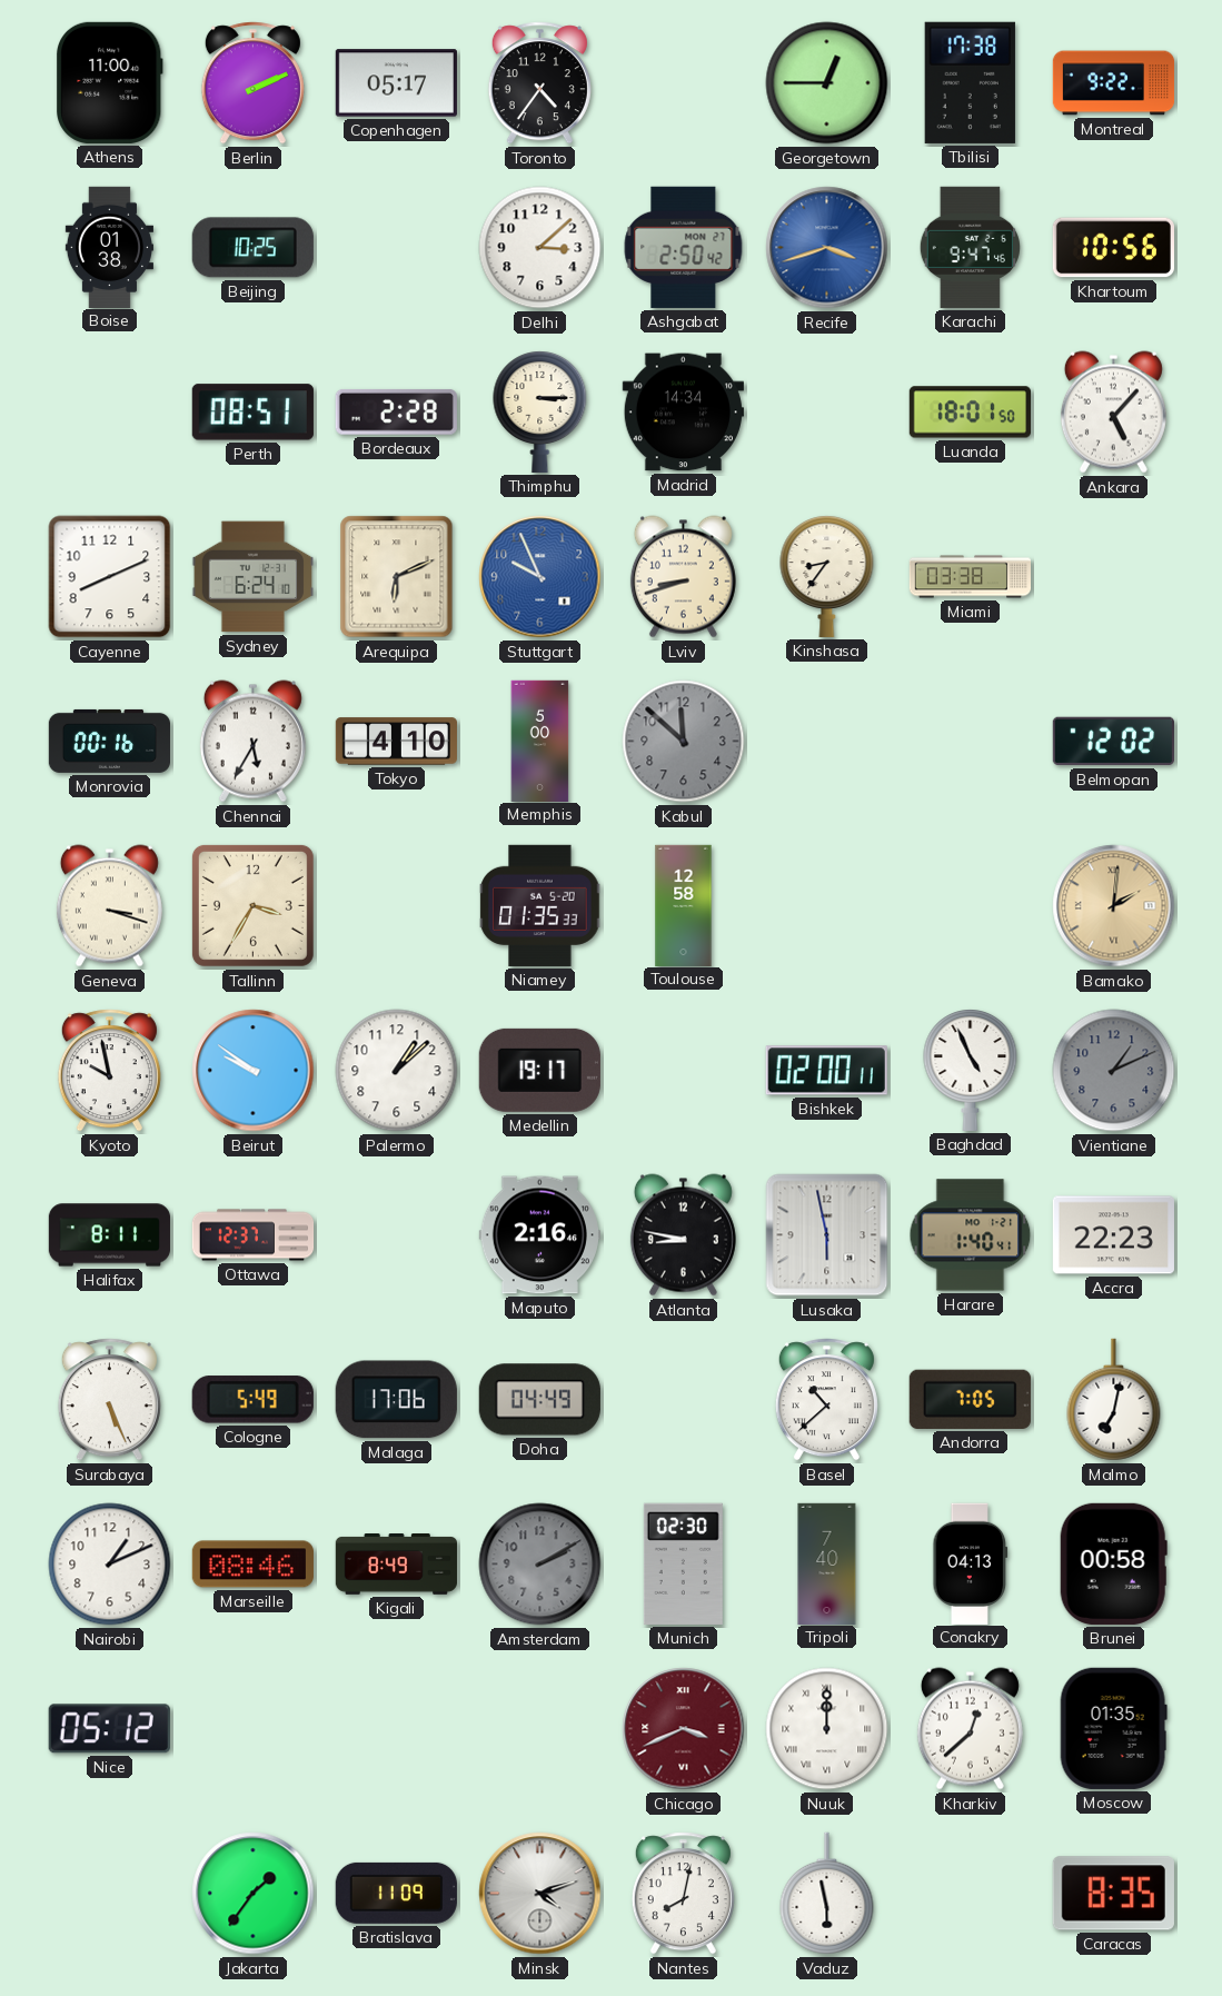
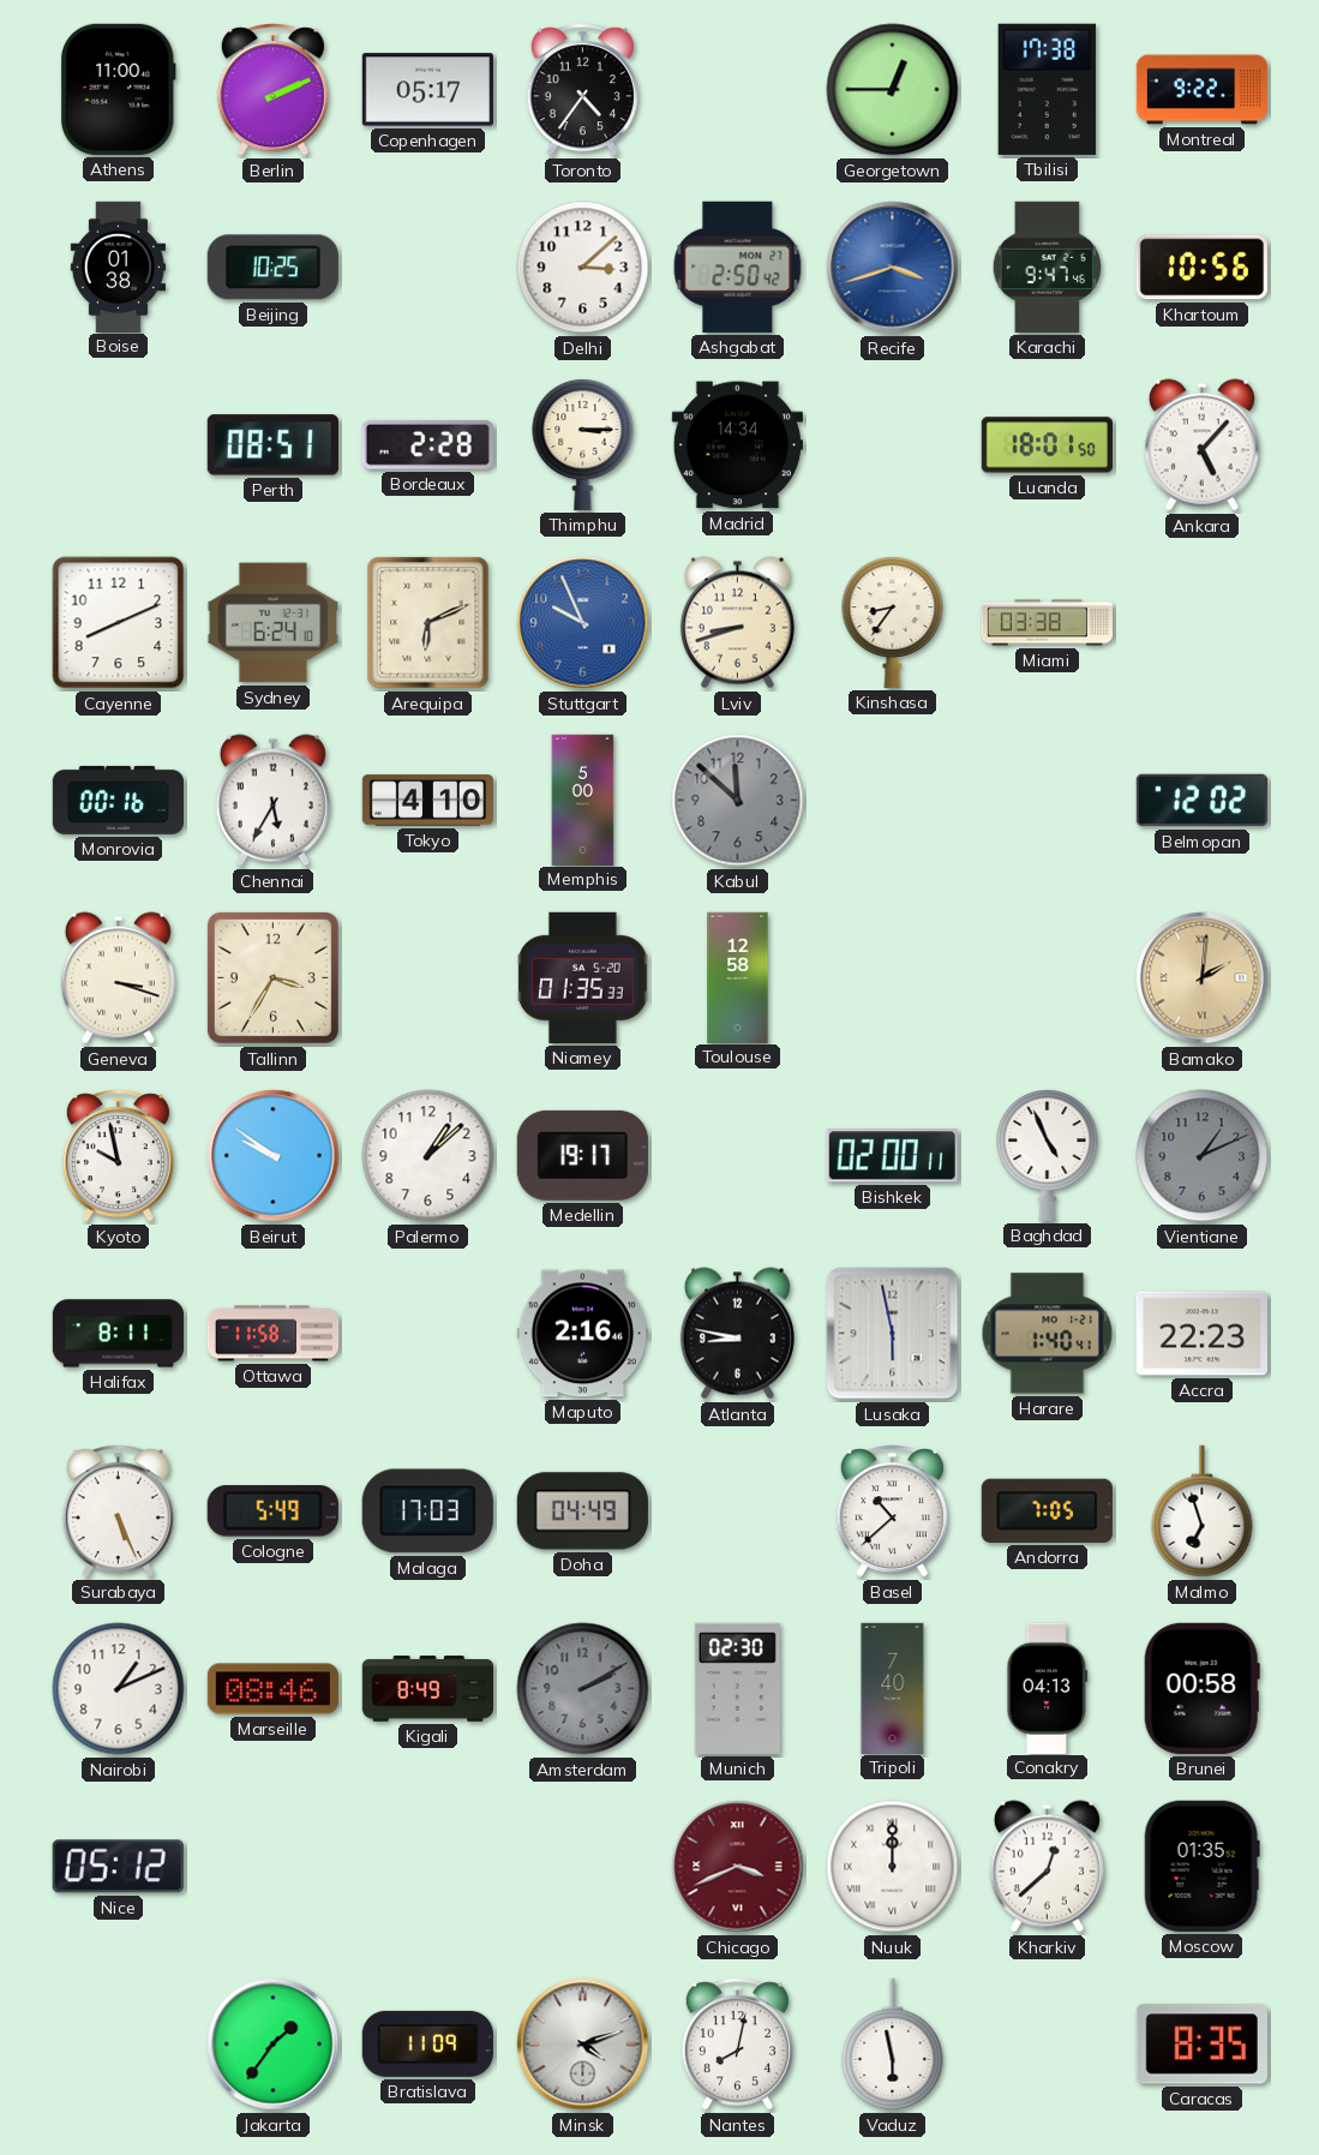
Ottawa: 12:37 -> 11:58
Malaga: 17:06 -> 17:03
Malmo: 7:02 -> 6:57
